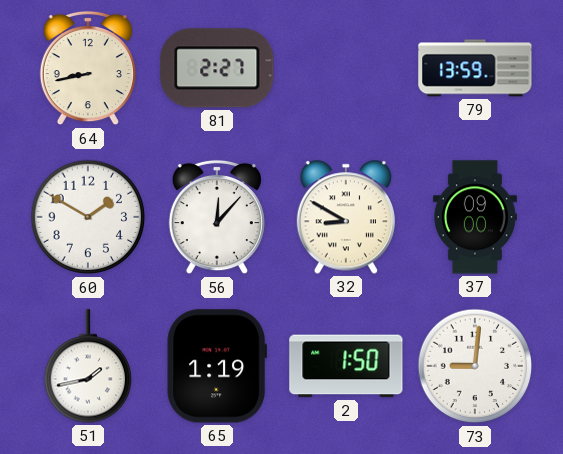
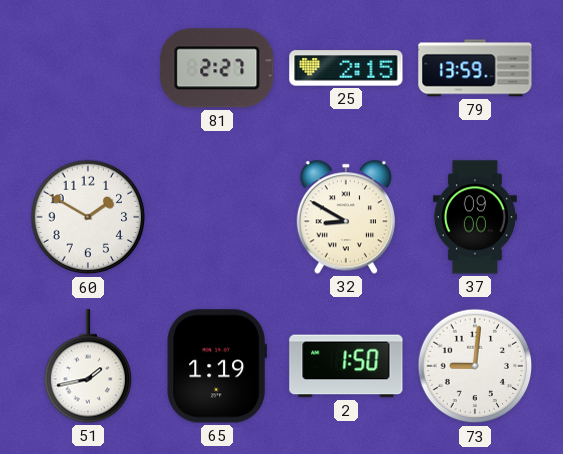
64: 8:43 -> none
25: none -> 2:15
56: 12:07 -> none
